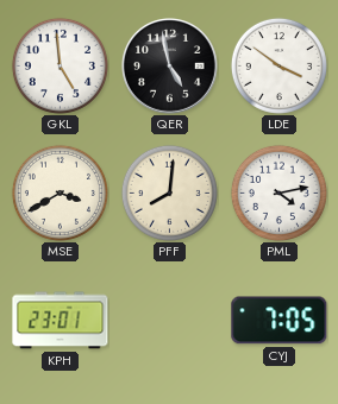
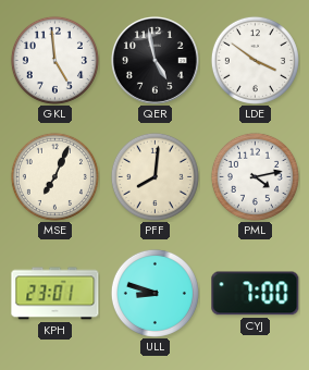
MSE: 3:40 -> 7:04
ULL: none -> 8:48
CYJ: 7:05 -> 7:00
